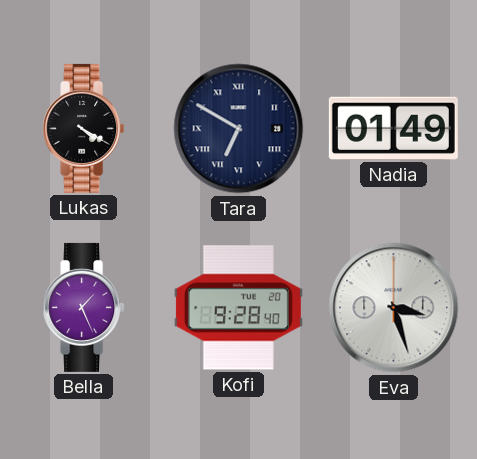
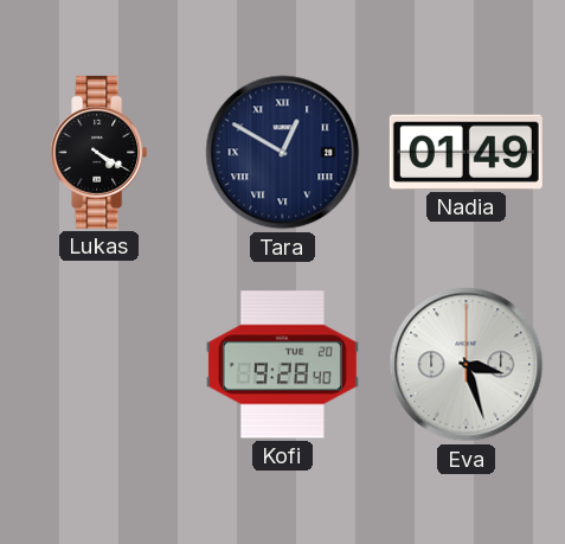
Tara: 6:50 -> 12:50
Bella: 1:26 -> none
